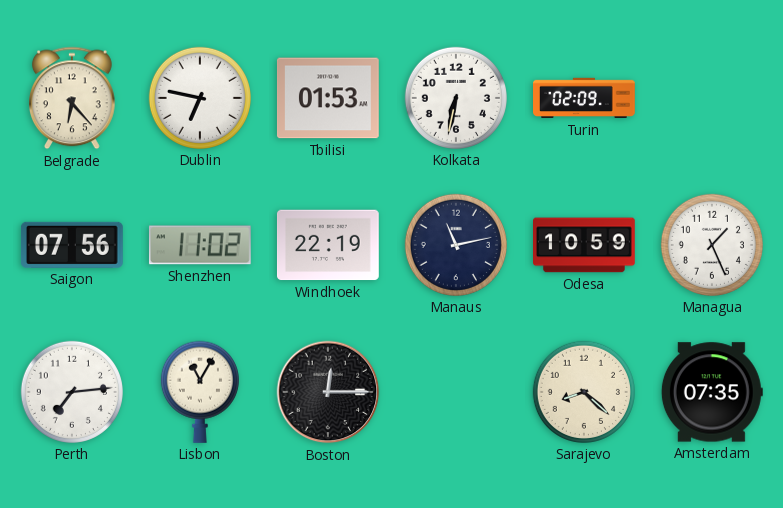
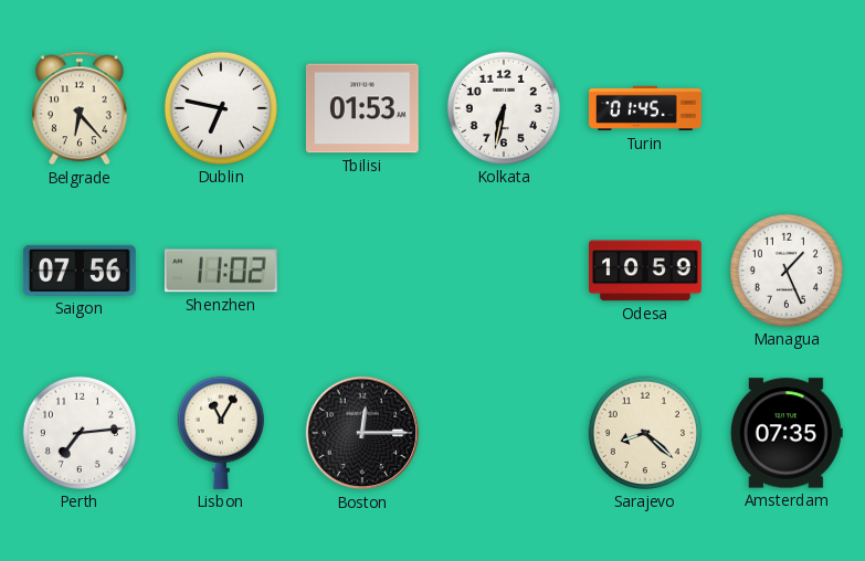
Turin: 02:09 -> 01:45
Windhoek: 22:19 -> none
Manaus: 11:13 -> none
